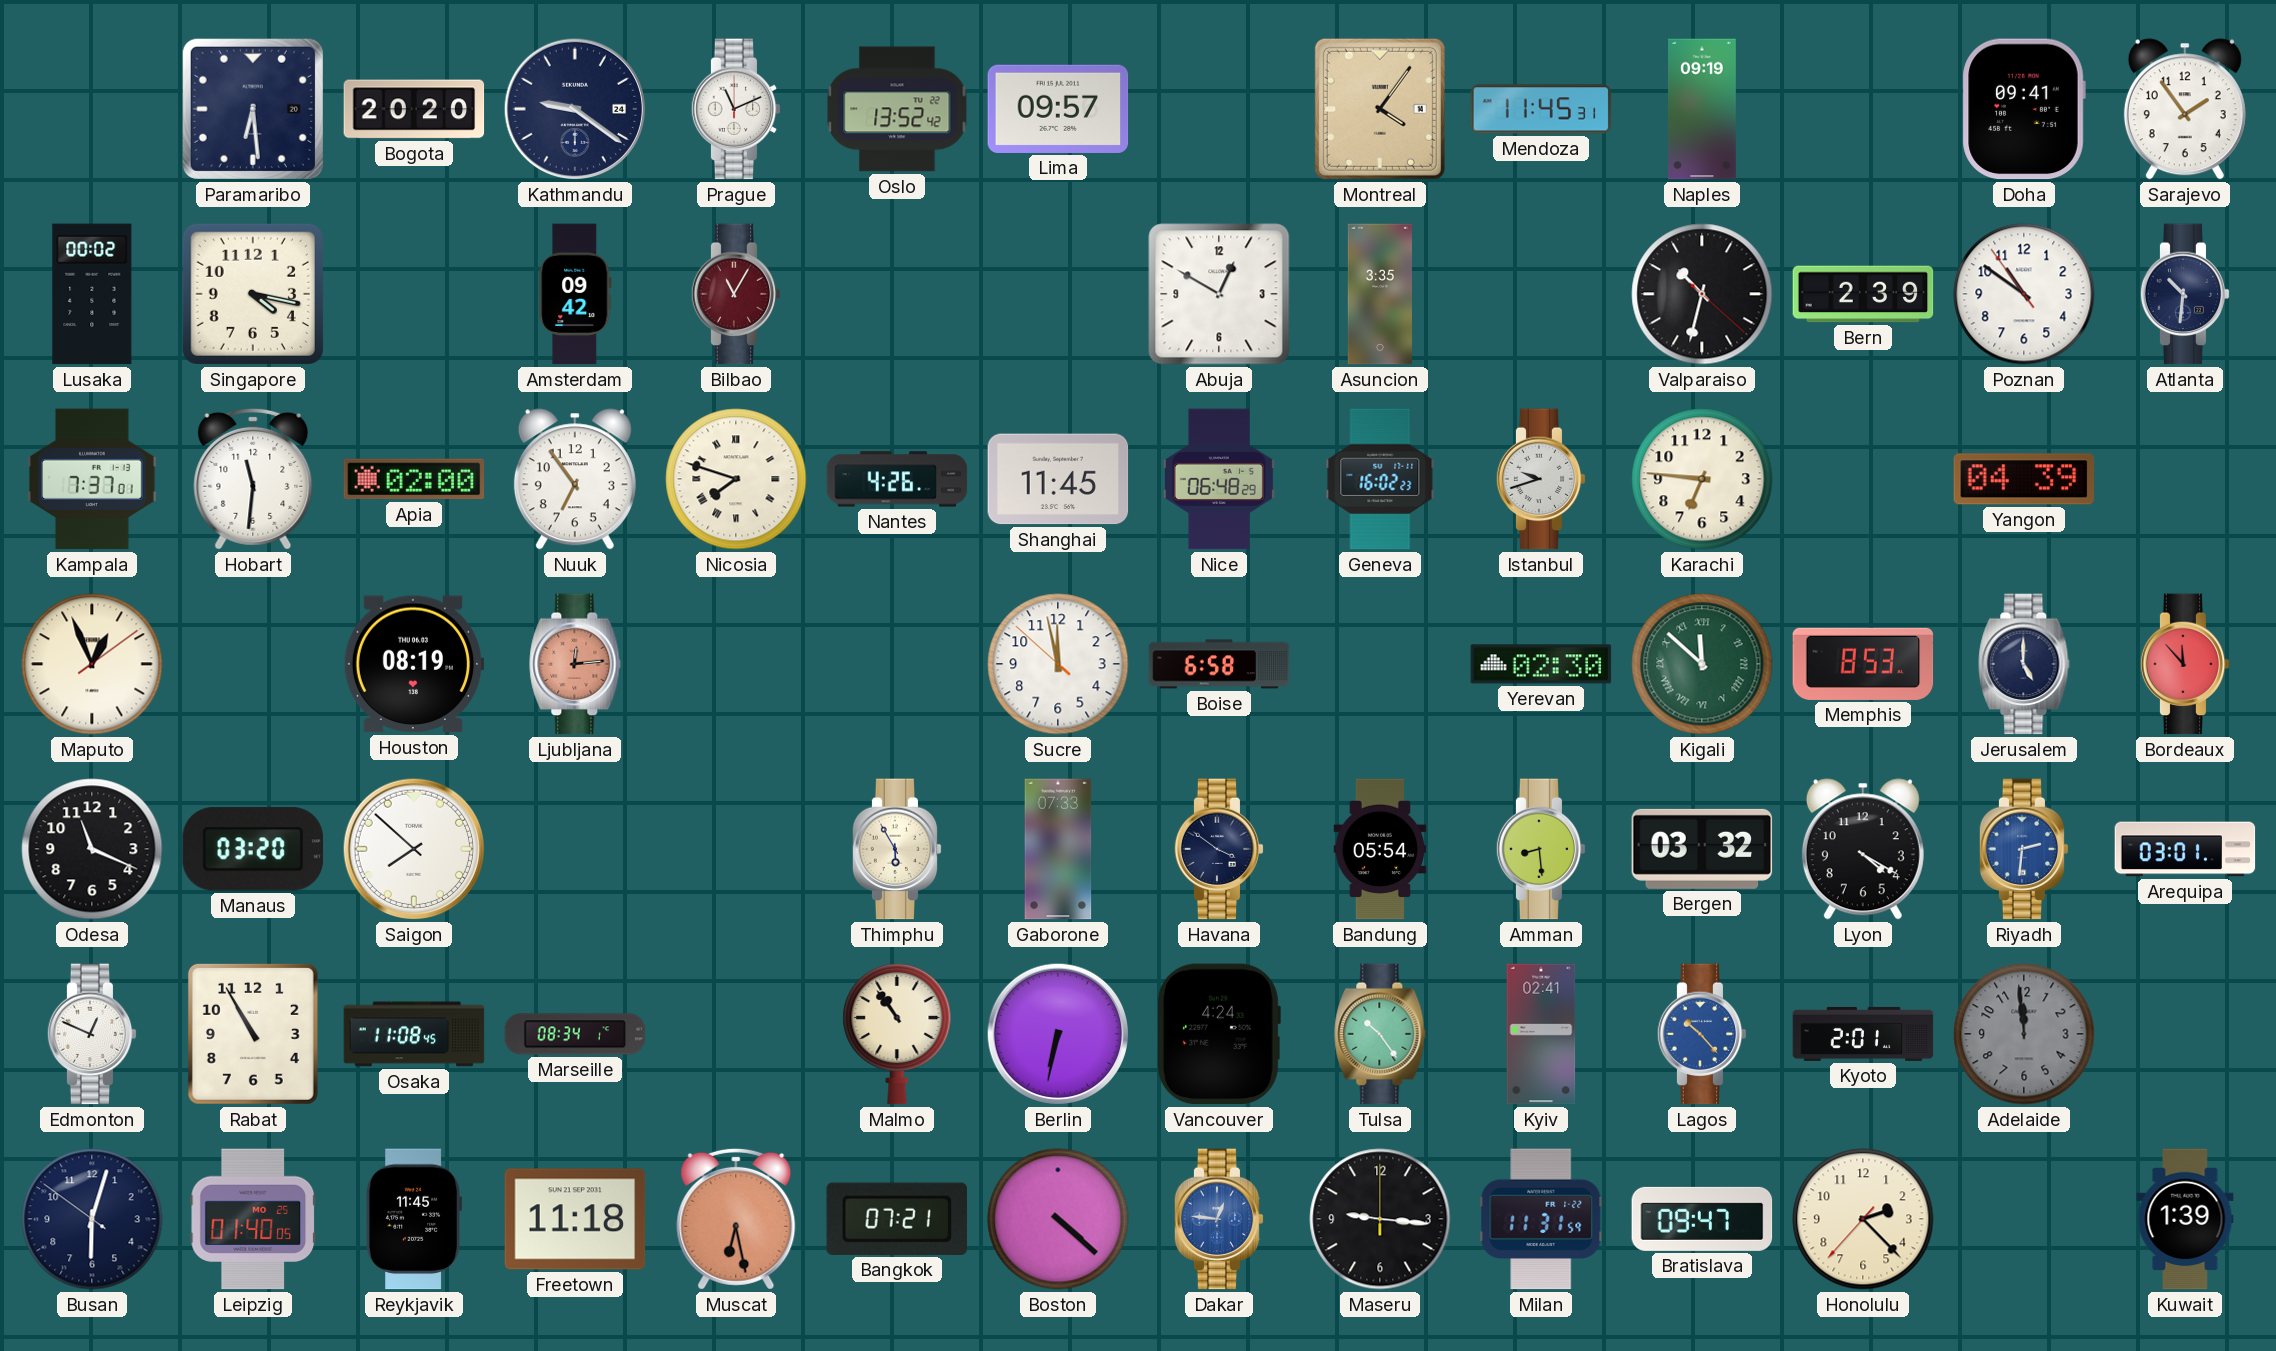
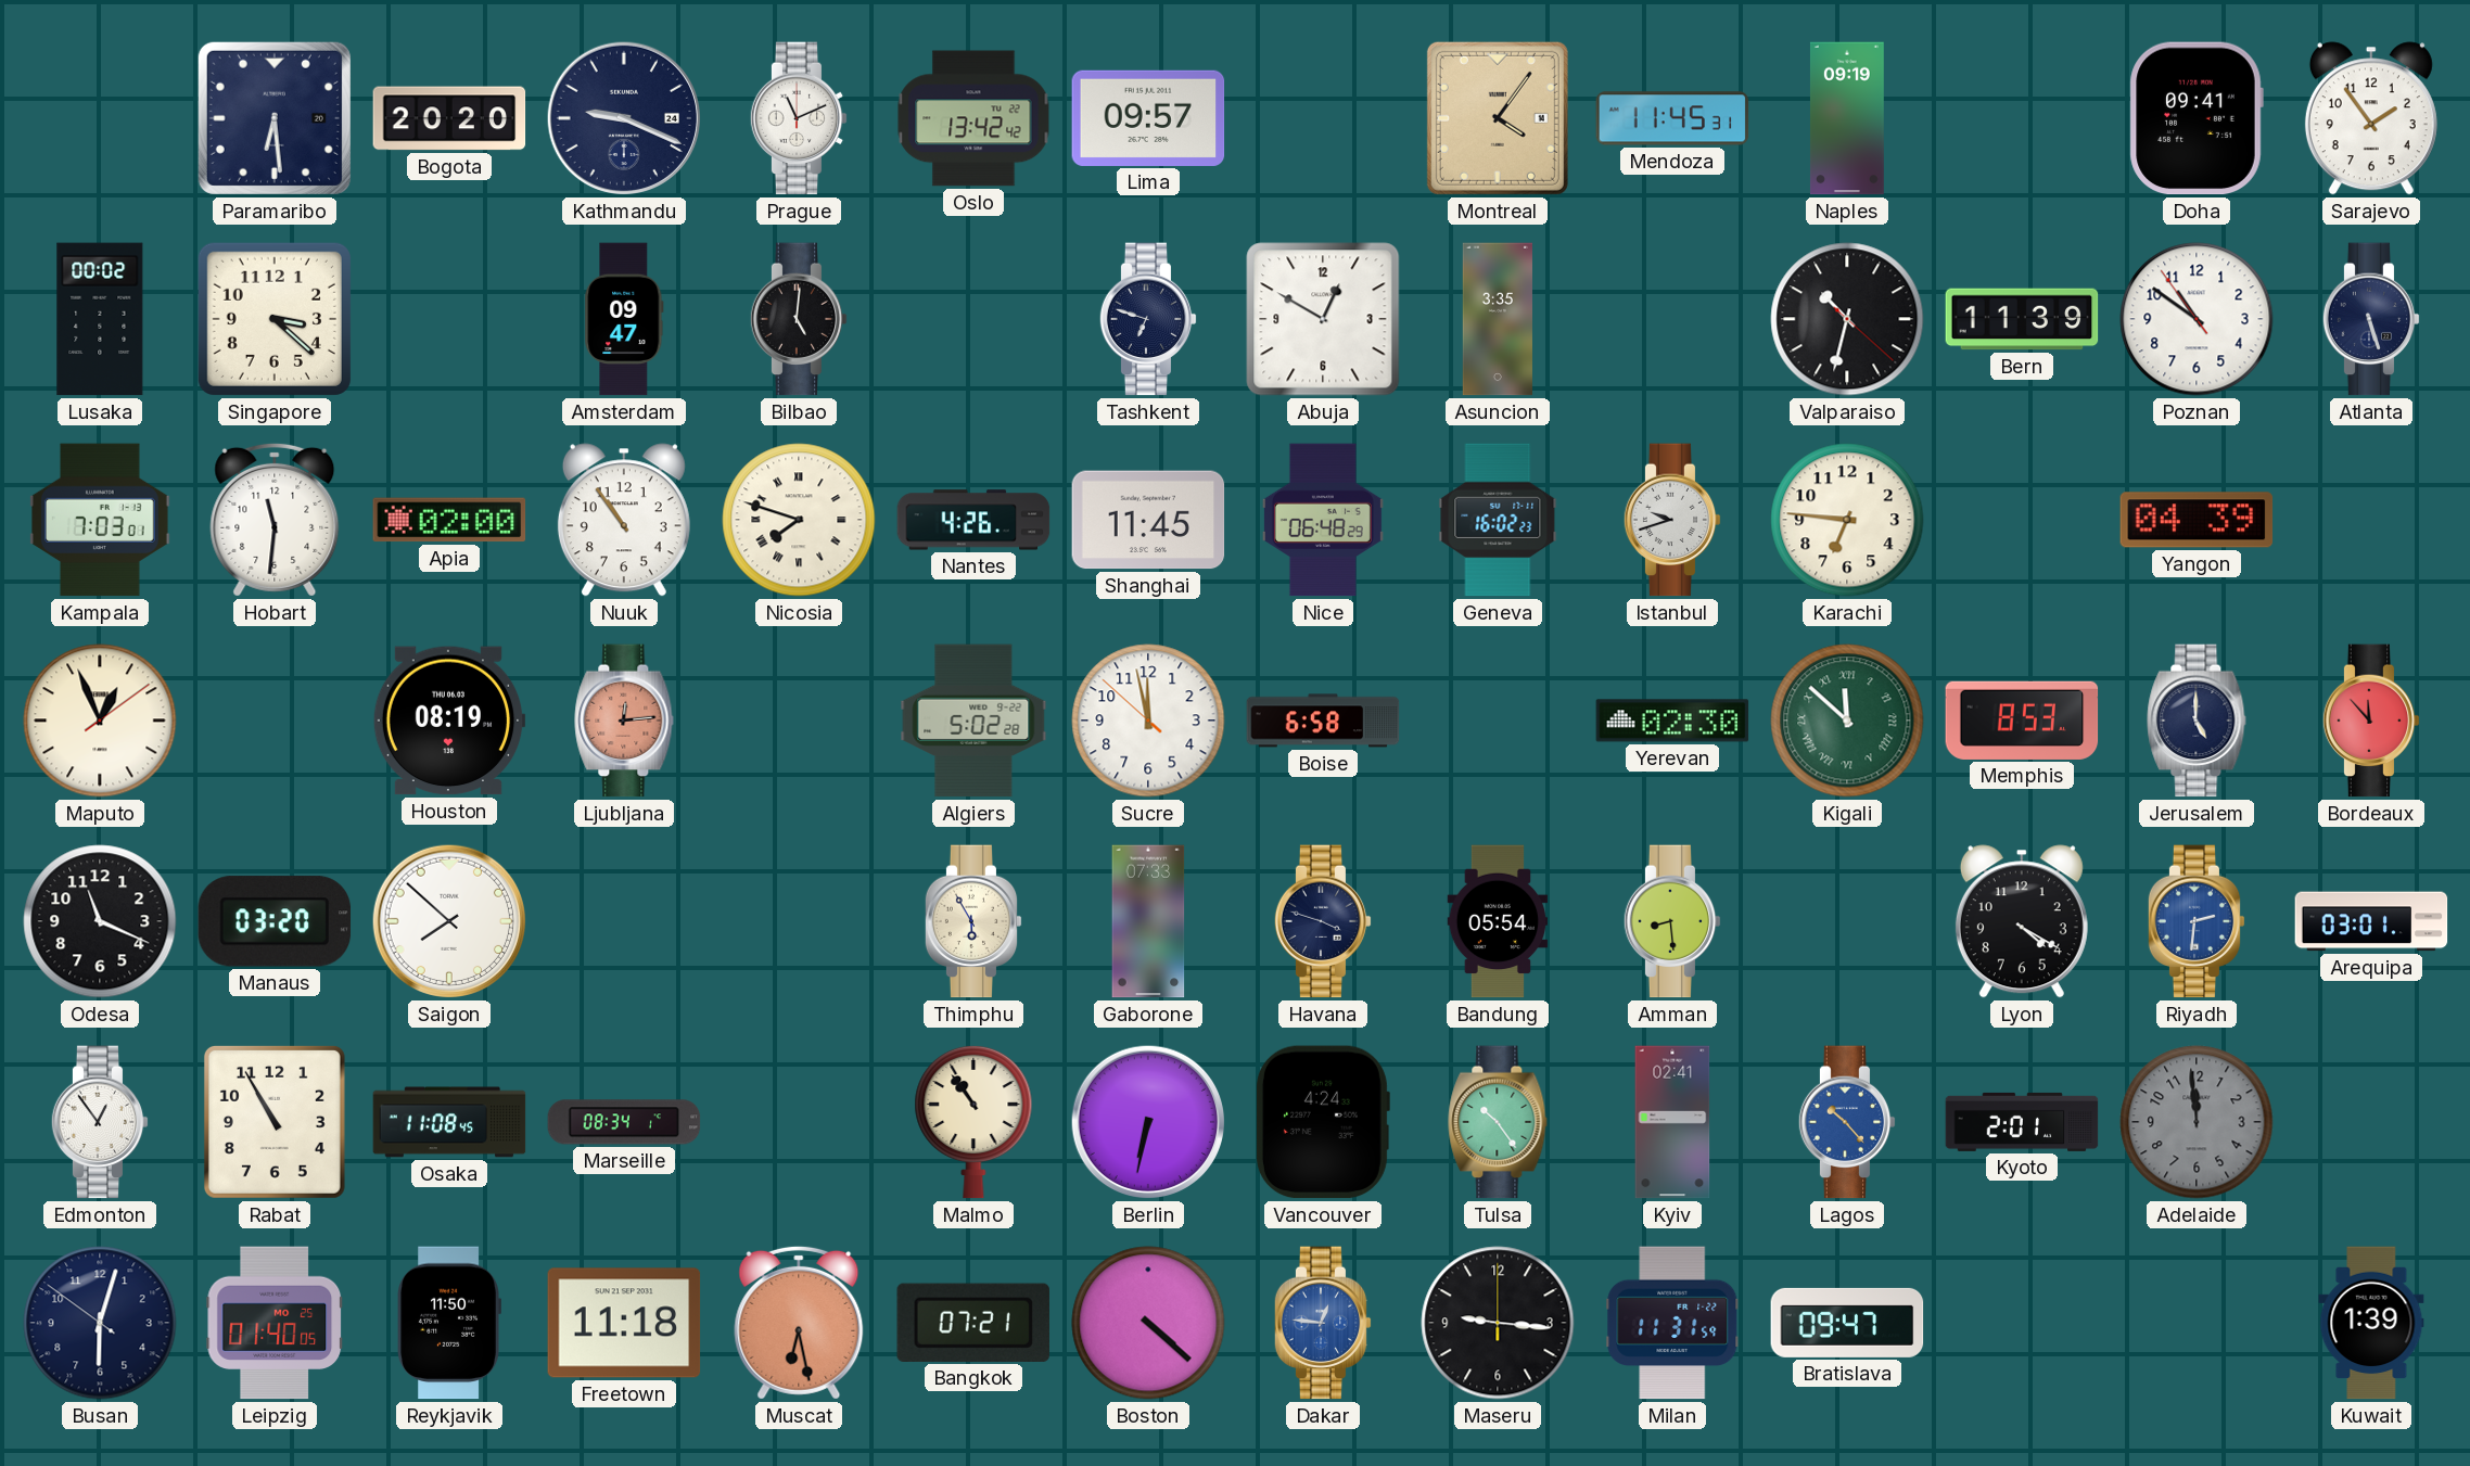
Kathmandu: 9:21 -> 9:19
Oslo: 13:52 -> 13:42
Singapore: 4:17 -> 3:22
Amsterdam: 09:42 -> 09:47
Bilbao: 11:05 -> 5:01
Bilbao dial: burgundy -> black
Tashkent: none -> 6:48
Bern: 2:39 -> 11:39
Atlanta: 10:31 -> 5:27
Kampala: 7:37 -> 7:03
Nuuk: 6:54 -> 10:54
Algiers: none -> 5:02
Havana: 3:51 -> 3:48
Bergen: 03:32 -> none
Edmonton: 12:49 -> 12:54
Reykjavik: 11:45 -> 11:50
Honolulu: 2:22 -> none
